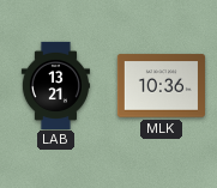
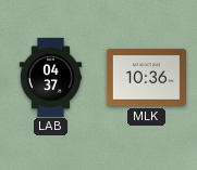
LAB: 13:21 -> 04:37
